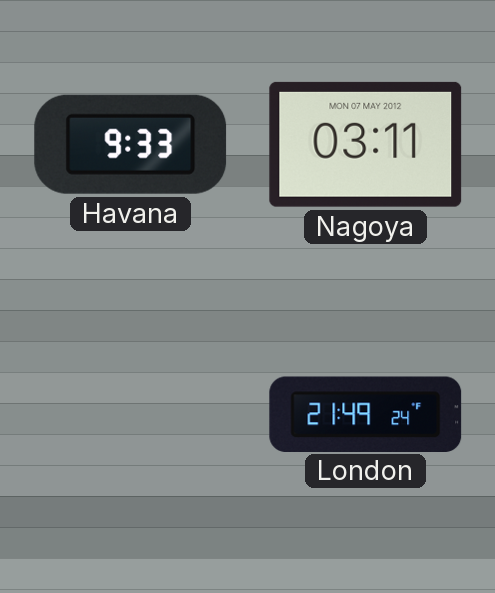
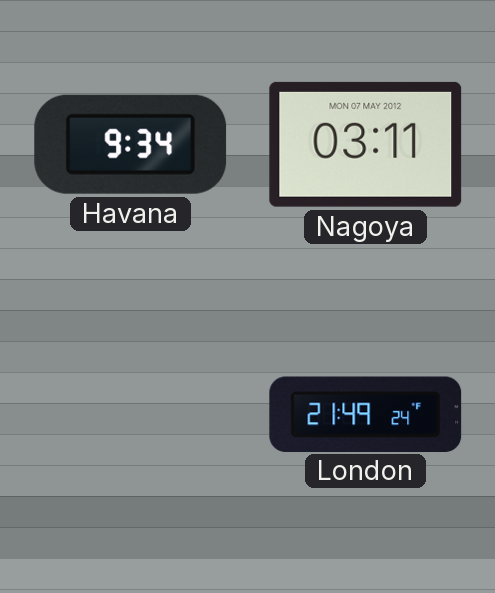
Havana: 9:33 -> 9:34
